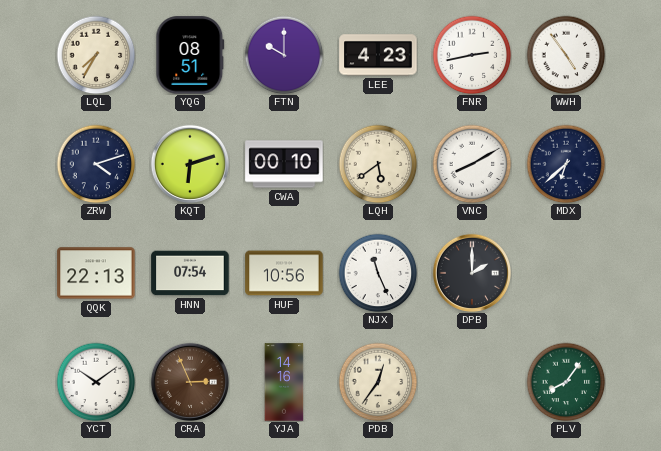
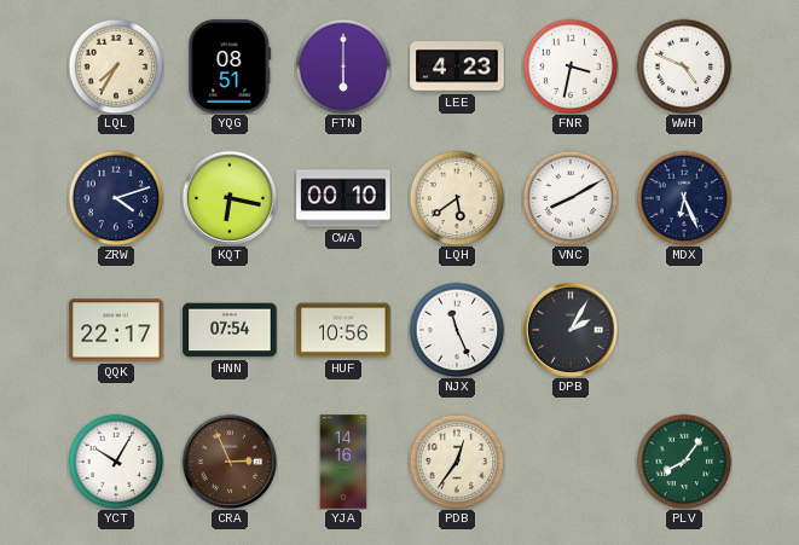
FTN: 10:00 -> 6:00
FNR: 2:43 -> 3:32
WWH: 4:54 -> 4:49
KQT: 6:12 -> 6:17
MDX: 6:38 -> 6:26
QQK: 22:13 -> 22:17
DPB: 2:00 -> 2:05
YCT: 10:09 -> 10:05
